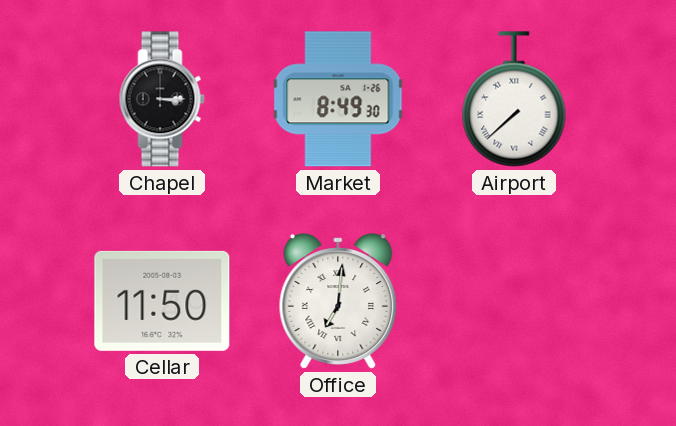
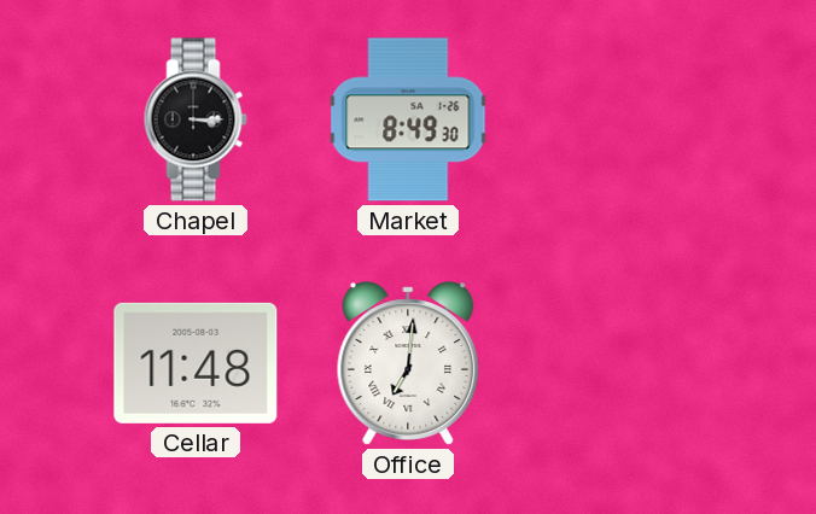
Airport: 7:38 -> none
Cellar: 11:50 -> 11:48
